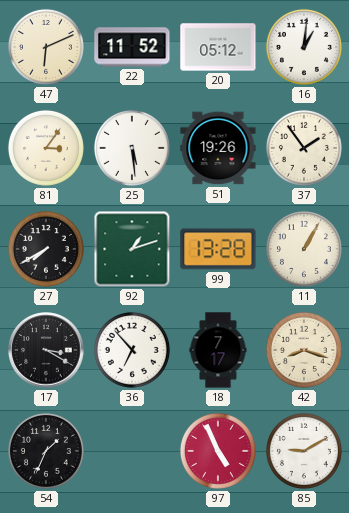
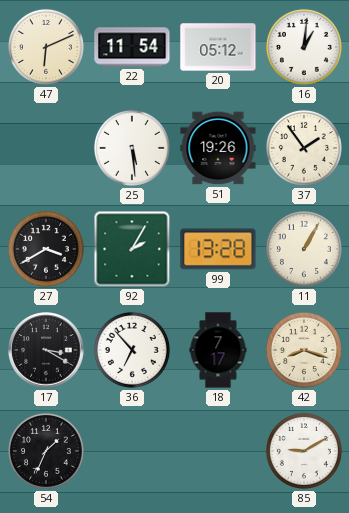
22: 11:52 -> 11:54
81: 3:06 -> none
27: 7:40 -> 3:40
92: 1:12 -> 2:05
97: 4:56 -> none
